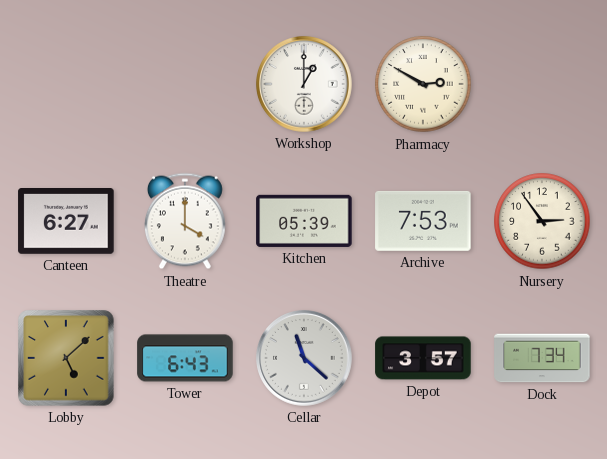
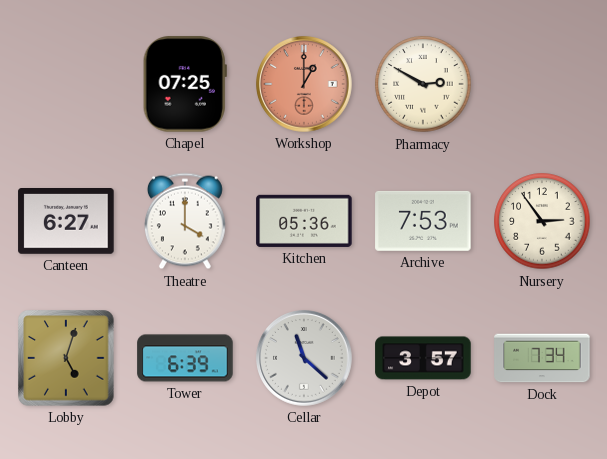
Chapel: none -> 07:25
Workshop dial: white -> salmon
Kitchen: 05:39 -> 05:36
Lobby: 5:08 -> 5:03
Tower: 6:43 -> 6:39
